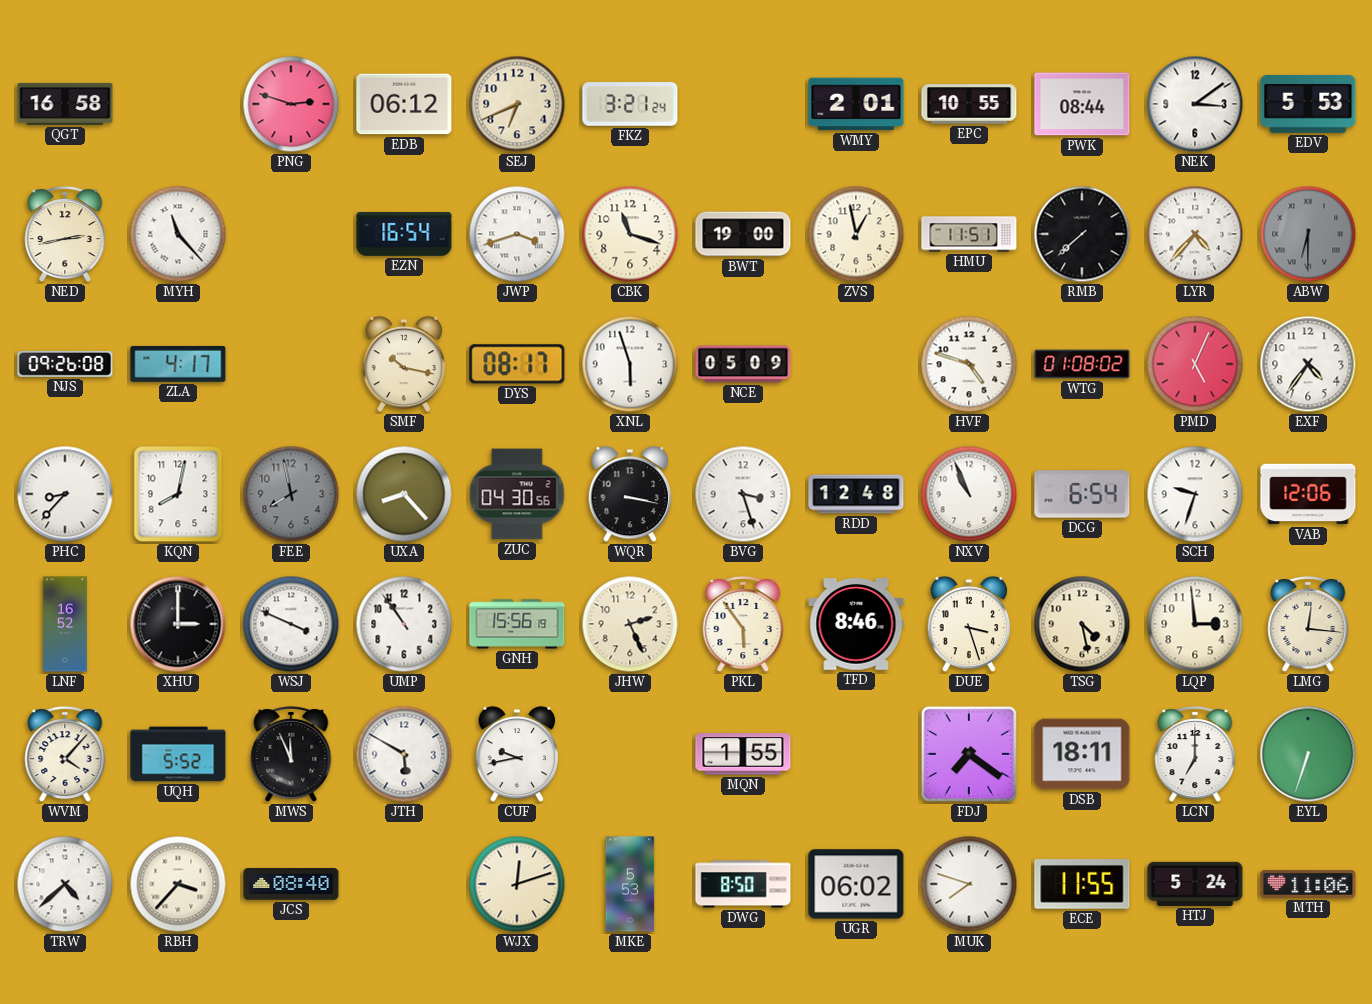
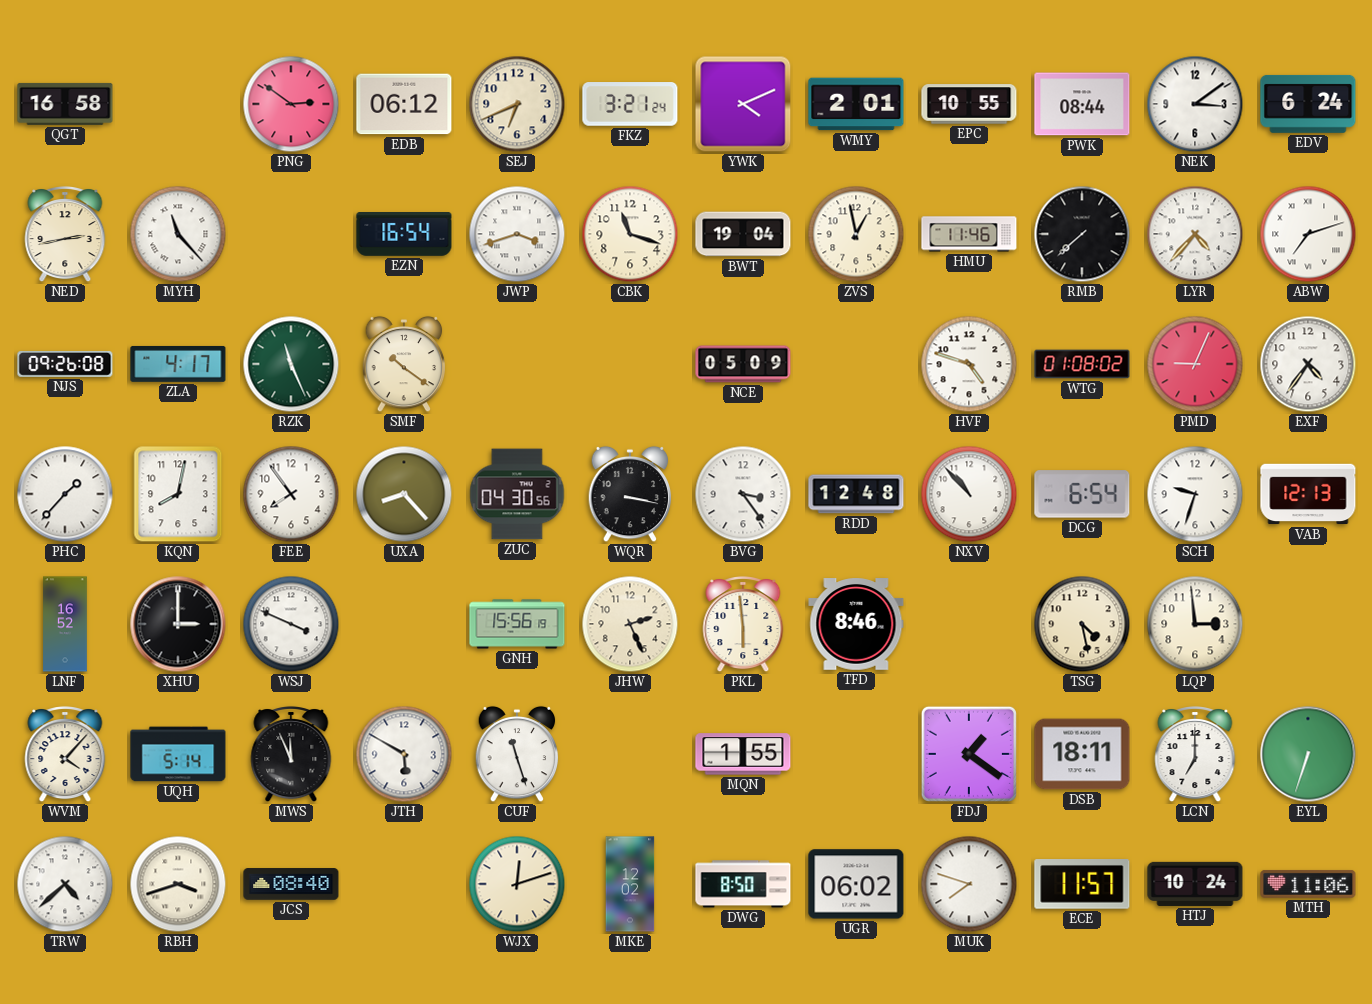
PNG: 2:48 -> 2:51
YWK: none -> 4:11
EDV: 5:53 -> 6:24
BWT: 19:00 -> 19:04
HMU: 11:51 -> 11:46
ABW: 6:30 -> 7:12
ABW dial: grey -> white
RZK: none -> 11:26
SMF: 10:17 -> 10:21
DYS: 08:17 -> none
XNL: 5:57 -> none
PMD: 5:04 -> 9:04
PHC: 8:37 -> 1:37
FEE: 7:58 -> 7:54
FEE dial: grey -> white
BVG: 3:27 -> 3:24
NXV: 10:56 -> 10:53
VAB: 12:06 -> 12:13
UMP: 10:54 -> none
PKL: 5:54 -> 5:59
DUE: 3:27 -> none
LMG: 12:16 -> none
UQH: 5:52 -> 5:14
CUF: 9:43 -> 11:27
FDJ: 7:21 -> 1:21
RBH: 3:37 -> 3:42
MKE: 5:53 -> 12:02
ECE: 11:55 -> 11:57
HTJ: 5:24 -> 10:24
